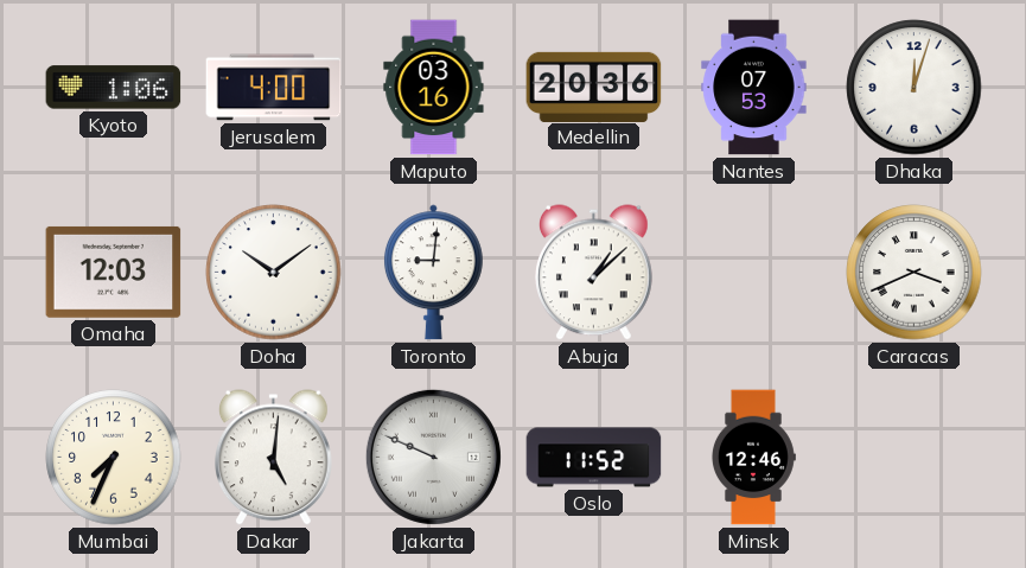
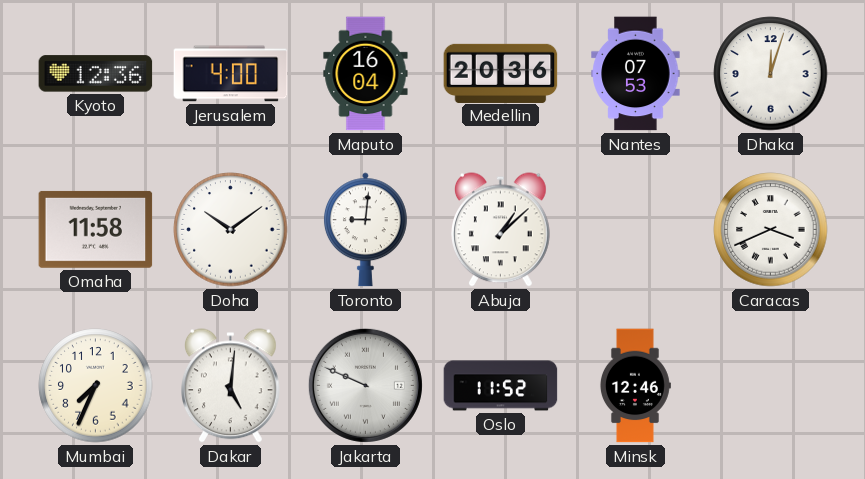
Kyoto: 1:06 -> 12:36
Maputo: 03:16 -> 16:04
Omaha: 12:03 -> 11:58
